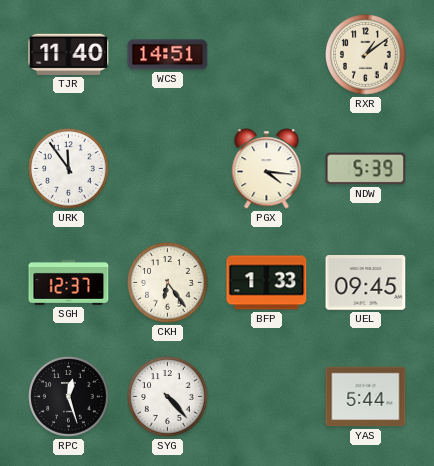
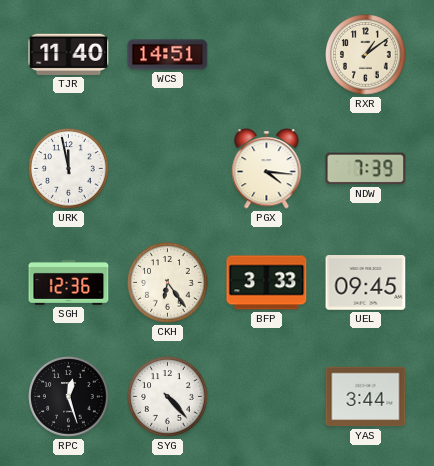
URK: 11:54 -> 11:58
NDW: 5:39 -> 7:39
SGH: 12:37 -> 12:36
BFP: 1:33 -> 3:33
YAS: 5:44 -> 3:44
